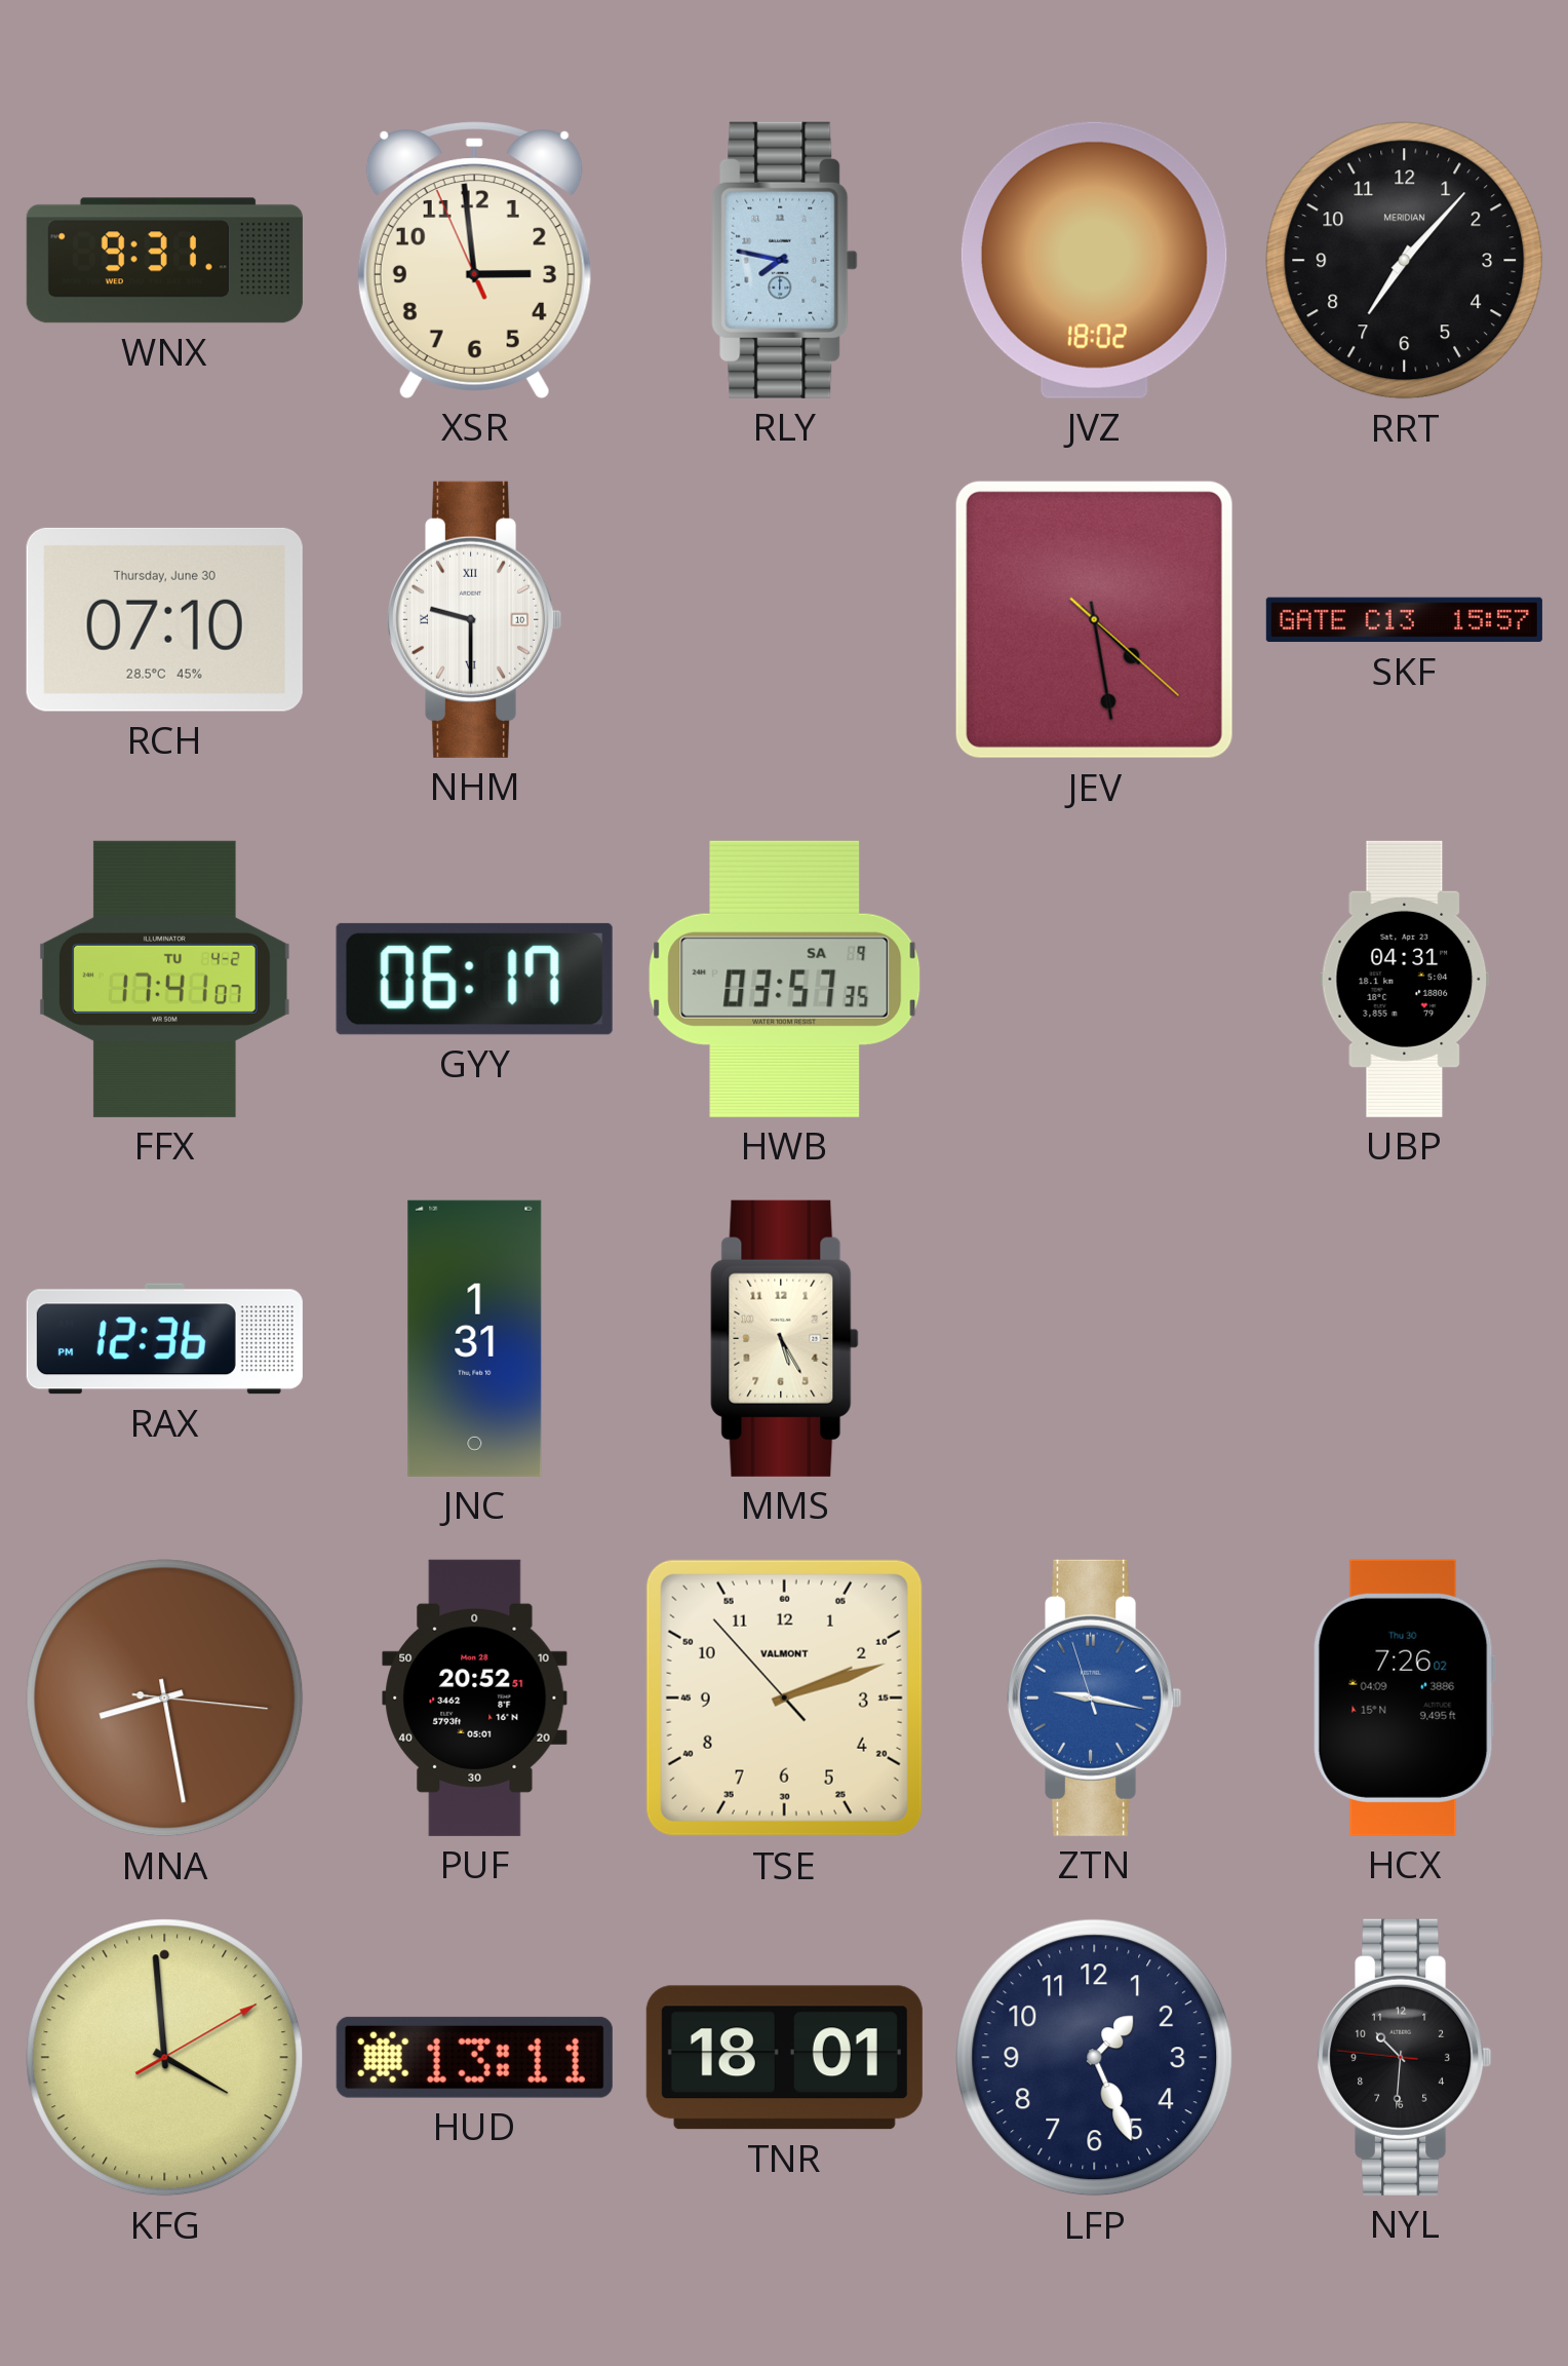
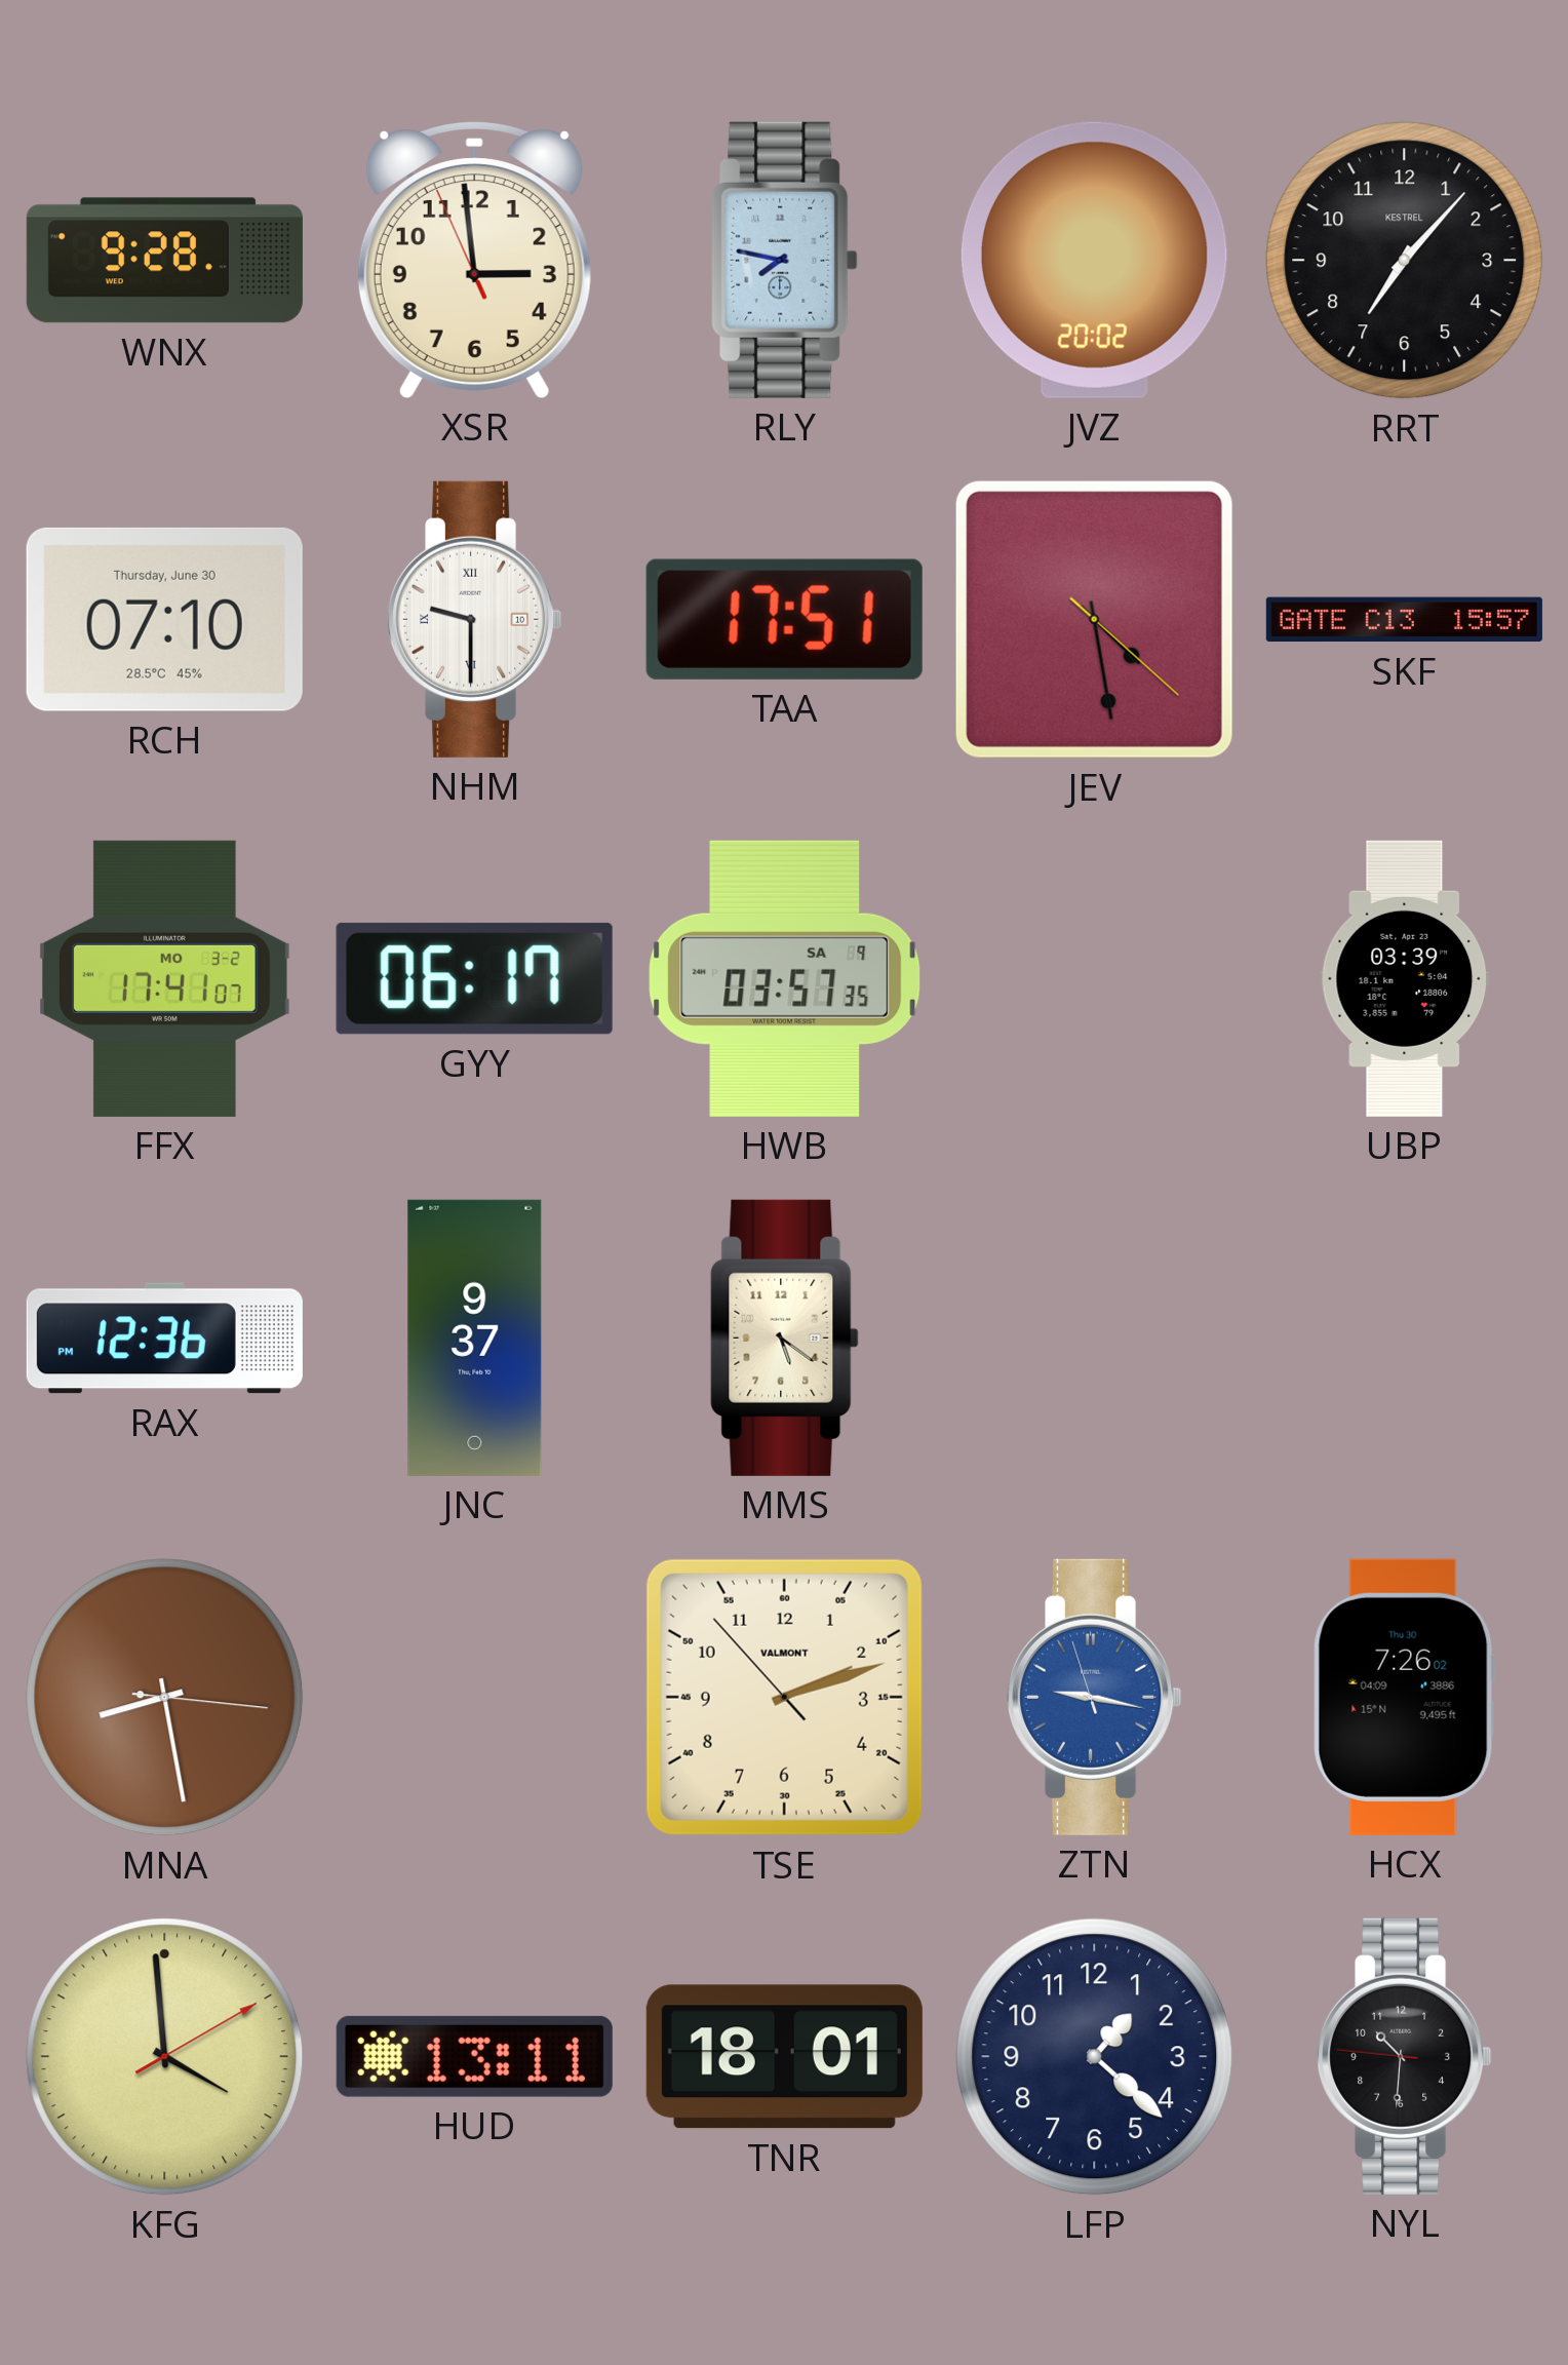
WNX: 9:31 -> 9:28
JVZ: 18:02 -> 20:02
RRT brand: MERIDIAN -> KESTREL
TAA: none -> 17:51
FFX date: TU 4-2 -> MO 3-2
UBP: 04:31 -> 03:39
JNC: 1:31 -> 9:37
MMS: 5:25 -> 5:21
PUF: 20:52 -> none
LFP: 1:26 -> 1:22
